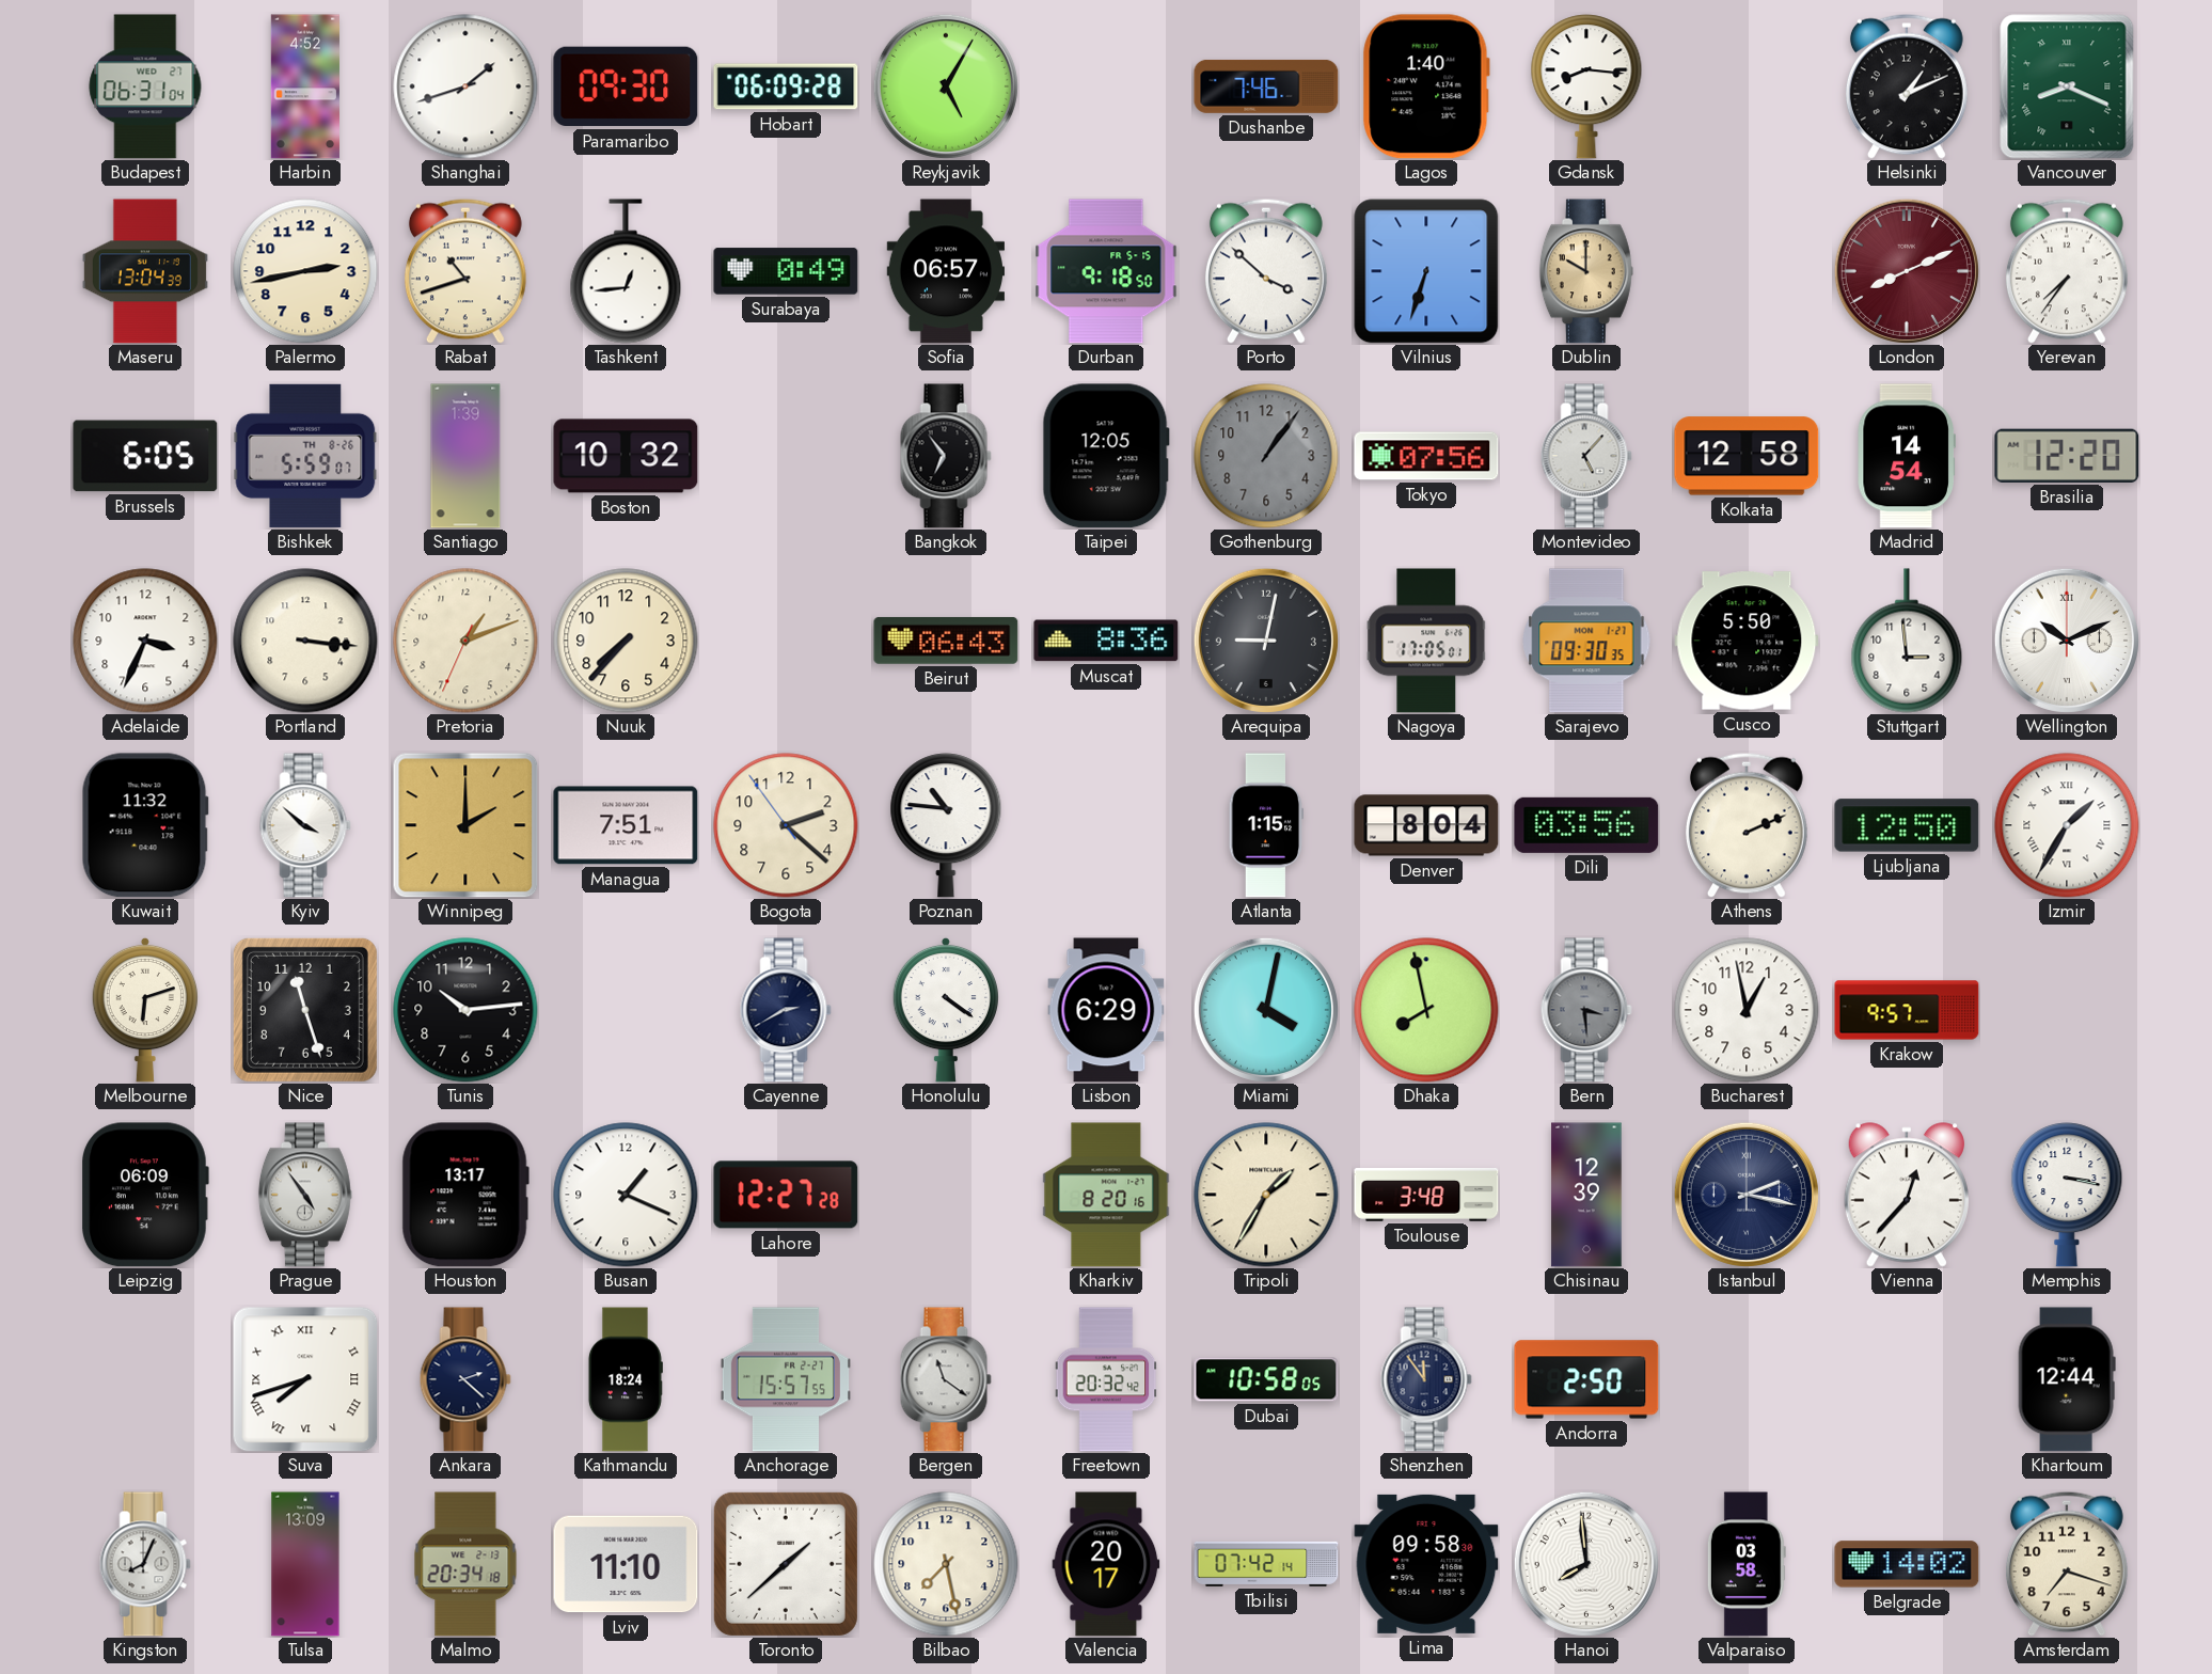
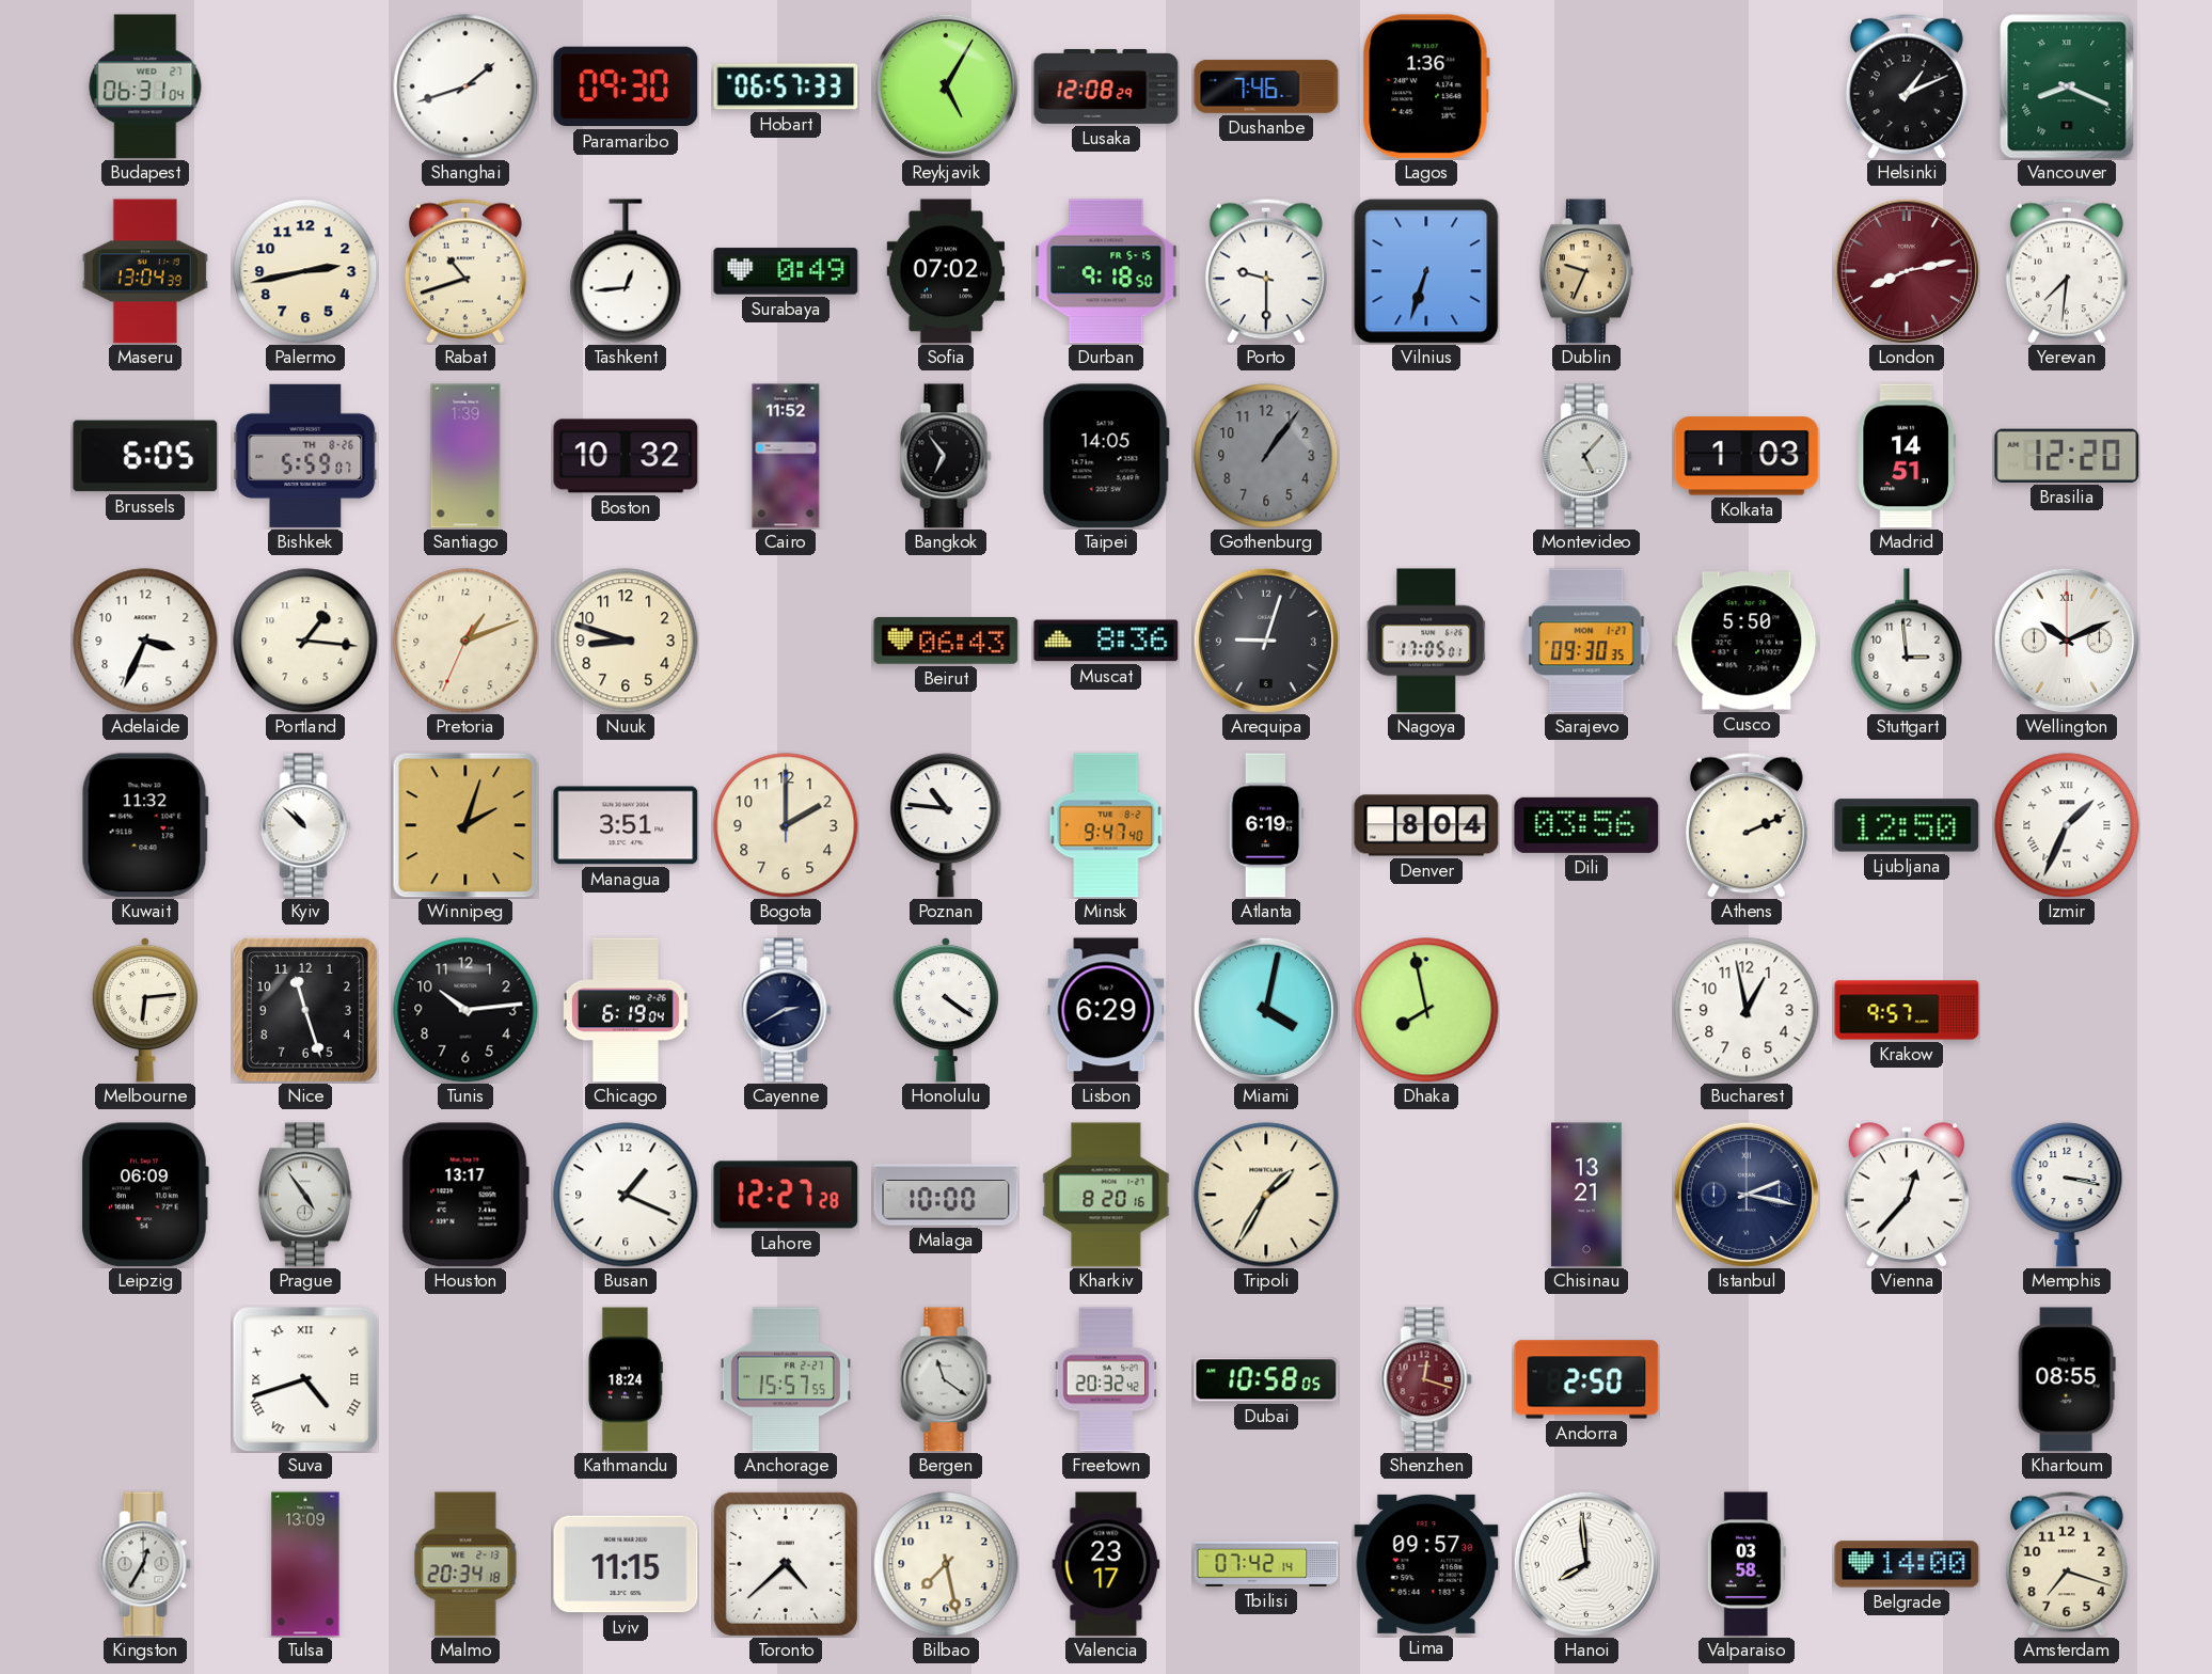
Harbin: 4:52 -> none
Hobart: 06:09 -> 06:57
Lusaka: none -> 12:08
Lagos: 1:40 -> 1:36
Gdansk: 8:16 -> none
Sofia: 06:57 -> 07:02
Porto: 3:52 -> 9:30
Dublin: 10:00 -> 9:34
London: 8:11 -> 8:13
Yerevan: 7:36 -> 7:31
Cairo: none -> 11:52
Taipei: 12:05 -> 14:05
Tokyo: 07:56 -> none
Kolkata: 12:58 -> 1:03
Madrid: 14:54 -> 14:51
Portland: 3:16 -> 1:16
Nuuk: 7:37 -> 8:48
Arequipa: 9:02 -> 9:03
Kyiv: 3:52 -> 10:52
Winnipeg: 2:00 -> 2:03
Managua: 7:51 -> 3:51
Bogota: 2:21 -> 2:00
Minsk: none -> 9:47
Atlanta: 1:15 -> 6:19
Izmir: 1:35 -> 1:34
Melbourne: 6:12 -> 6:14
Chicago: none -> 6:19
Bern: 3:29 -> none
Malaga: none -> 10:00
Toulouse: 3:48 -> none
Chisinau: 12:39 -> 13:21
Suva: 7:42 -> 4:42
Ankara: 2:22 -> none
Shenzhen: 11:54 -> 12:18
Shenzhen dial: navy -> burgundy
Khartoum: 12:44 -> 08:55
Kingston: 8:04 -> 12:35
Lviv: 11:10 -> 11:15
Toronto: 1:38 -> 4:38
Valencia: 20:17 -> 23:17
Lima: 09:58 -> 09:57
Belgrade: 14:02 -> 14:00
